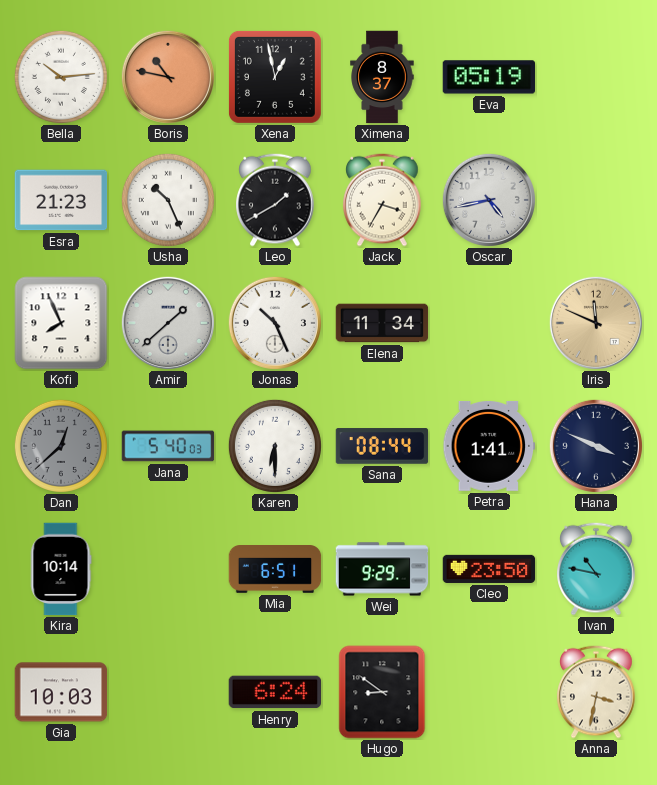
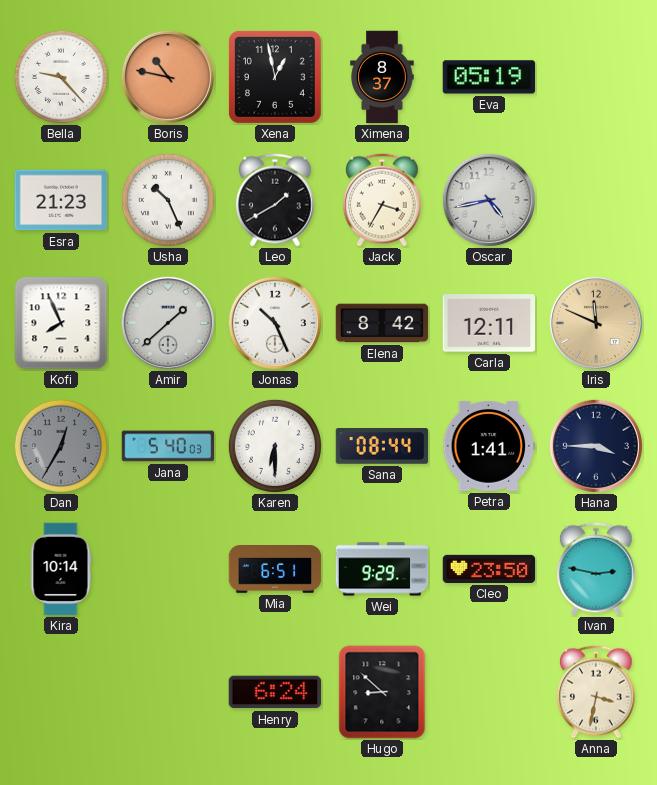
Bella: 10:14 -> 9:23
Elena: 11:34 -> 8:42
Carla: none -> 12:11
Dan: 12:38 -> 12:35
Hana: 3:49 -> 3:45
Ivan: 10:47 -> 2:47
Gia: 10:03 -> none
Hugo: 8:51 -> 8:52
